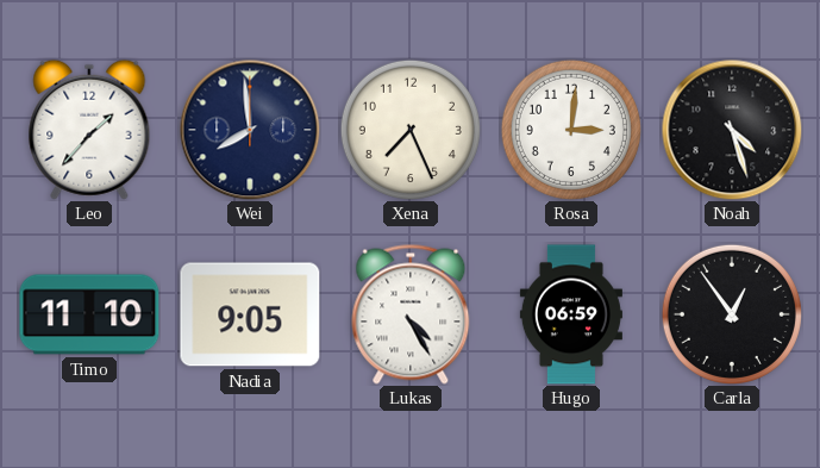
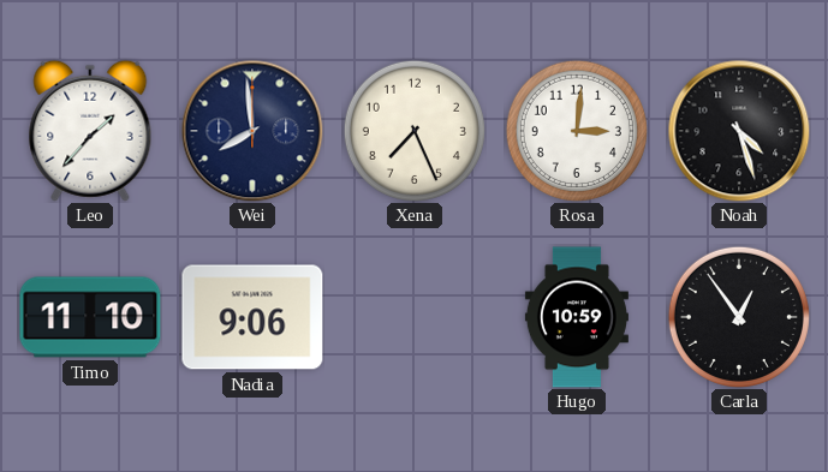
Nadia: 9:05 -> 9:06
Lukas: 4:25 -> none
Hugo: 06:59 -> 10:59
